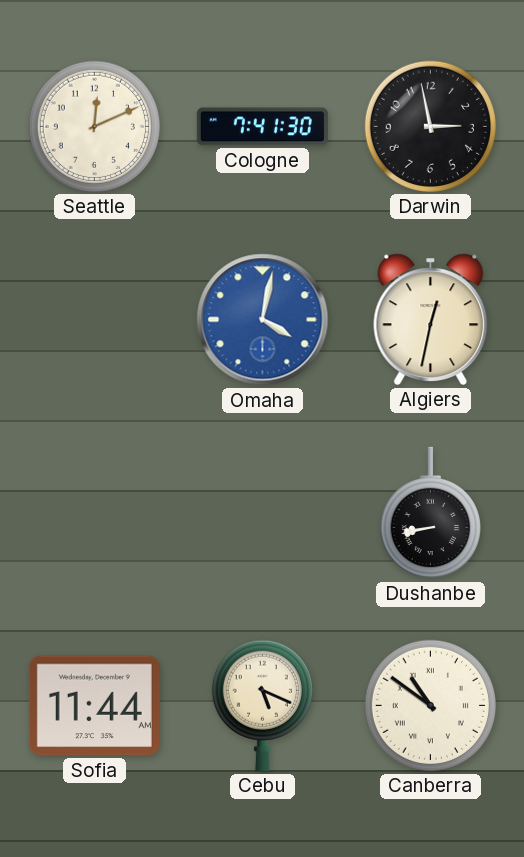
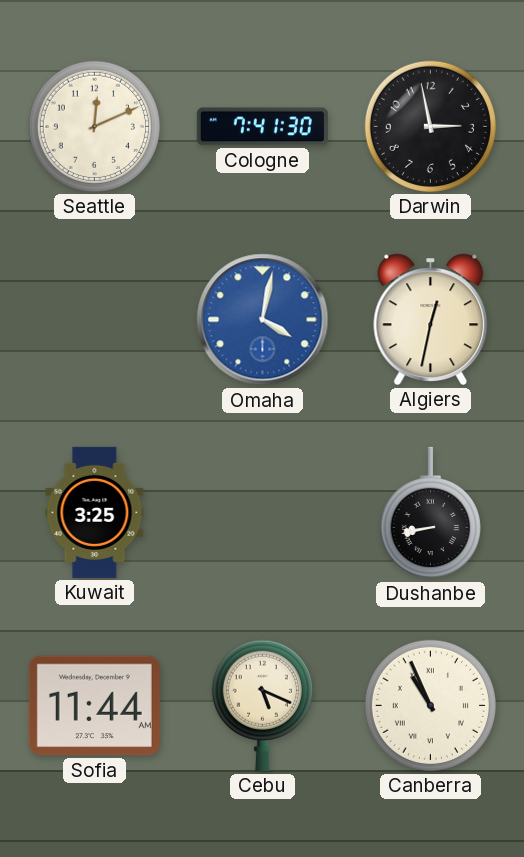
Kuwait: none -> 3:25
Canberra: 10:51 -> 10:56
